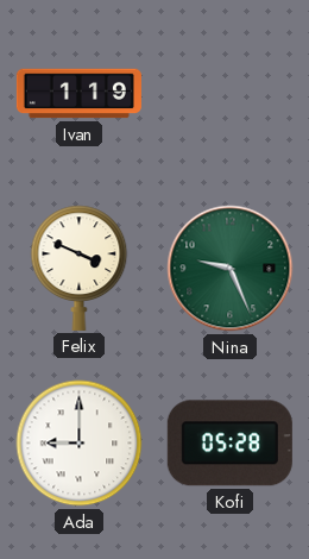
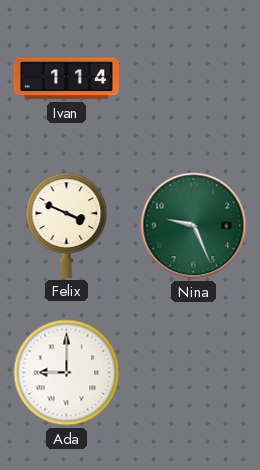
Ivan: 1:19 -> 1:14
Kofi: 05:28 -> none
